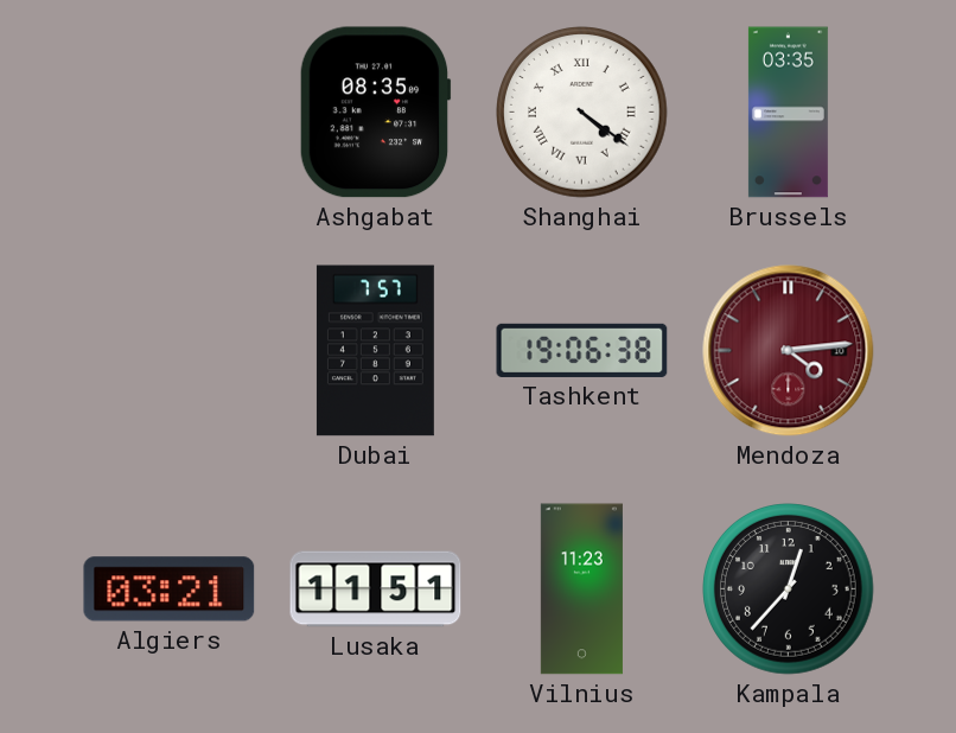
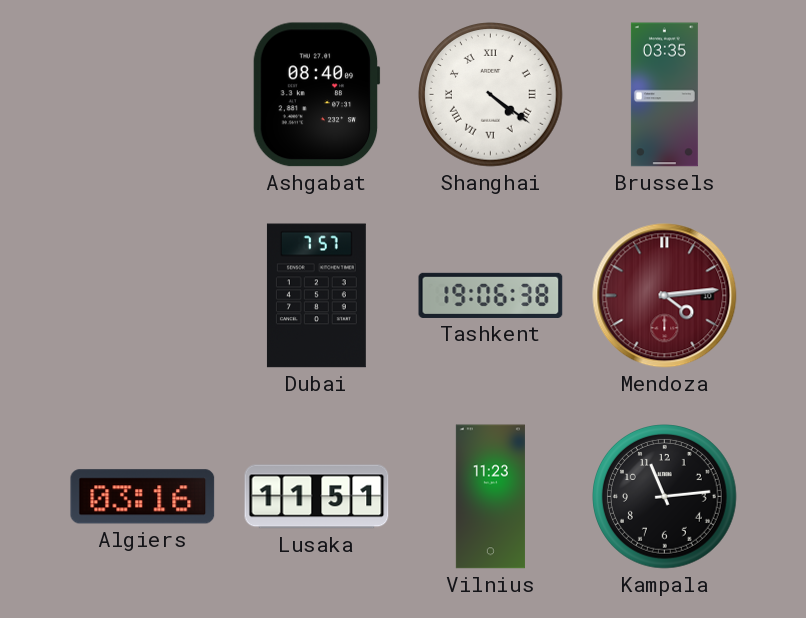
Ashgabat: 08:35 -> 08:40
Algiers: 03:21 -> 03:16
Kampala: 12:37 -> 11:14
